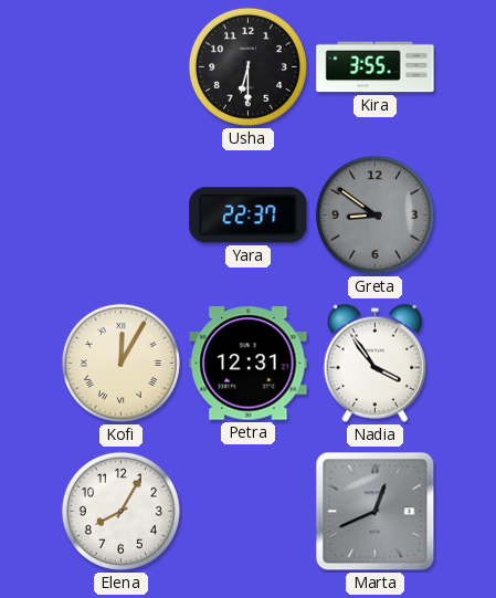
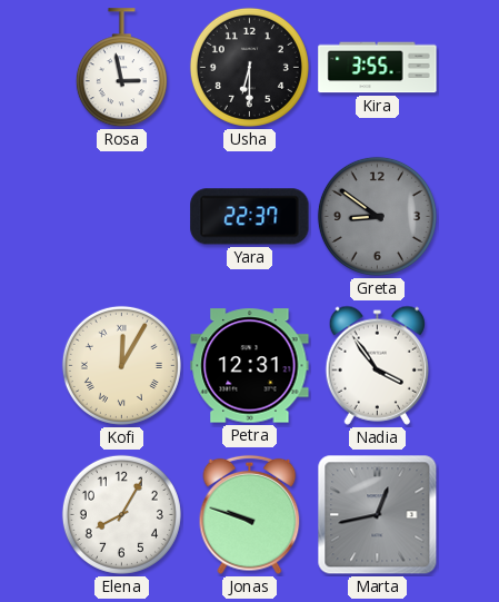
Rosa: none -> 2:58
Jonas: none -> 9:48
Marta: 12:41 -> 12:43
